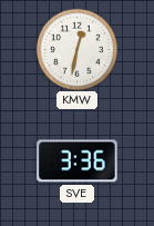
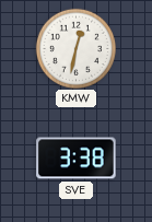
SVE: 3:36 -> 3:38
